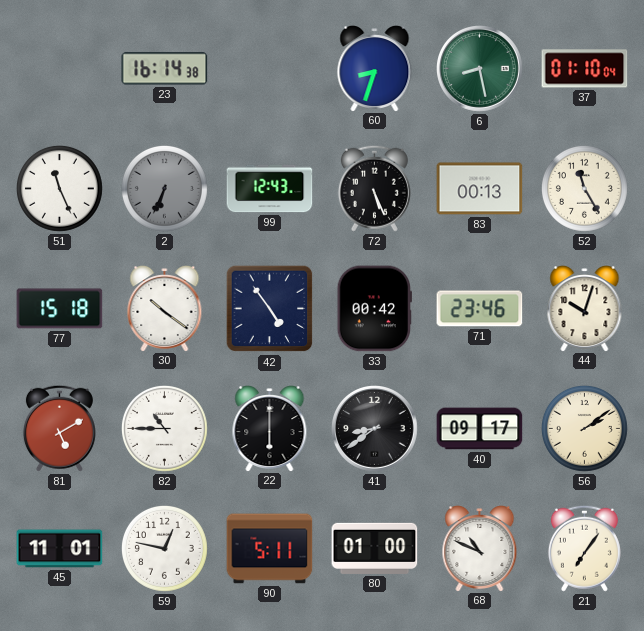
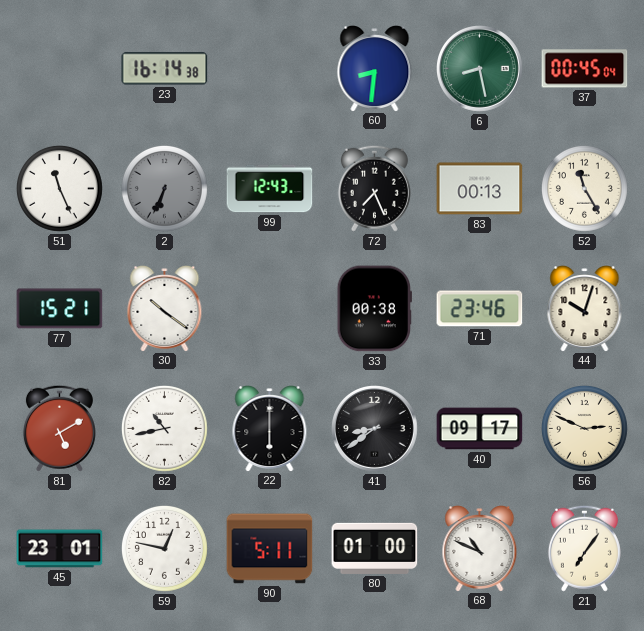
60: 8:33 -> 8:31
37: 01:10 -> 00:45
72: 5:26 -> 7:26
77: 15:18 -> 15:21
42: 4:54 -> none
33: 00:42 -> 00:38
82: 10:45 -> 10:43
56: 2:09 -> 2:49
45: 11:01 -> 23:01
